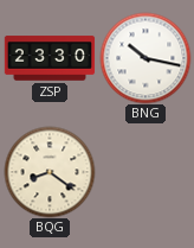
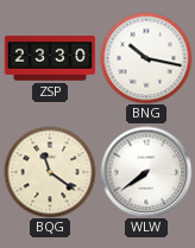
BQG: 8:21 -> 11:21
WLW: none -> 7:39
